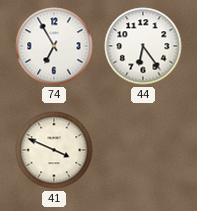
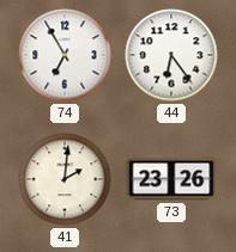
41: 3:49 -> 2:01
73: none -> 23:26
